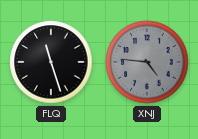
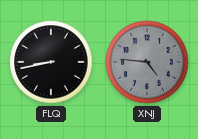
FLQ: 11:27 -> 8:43
